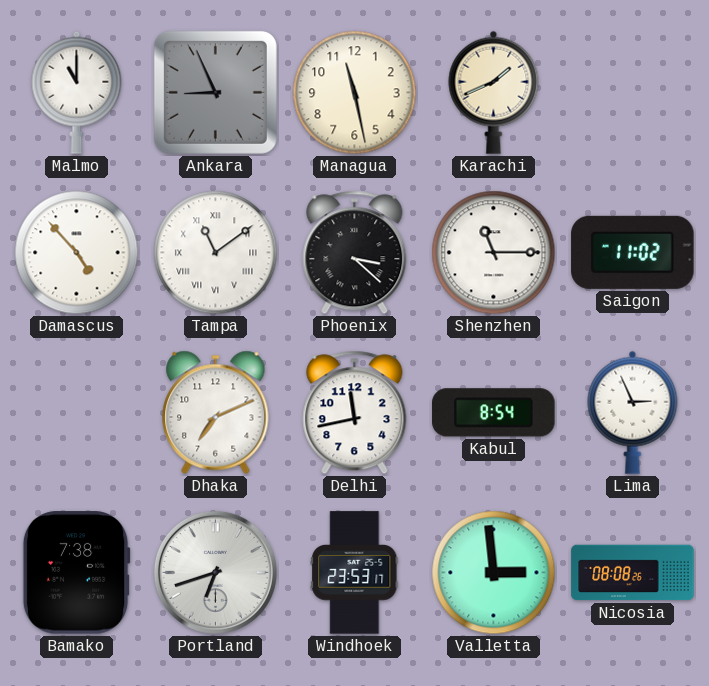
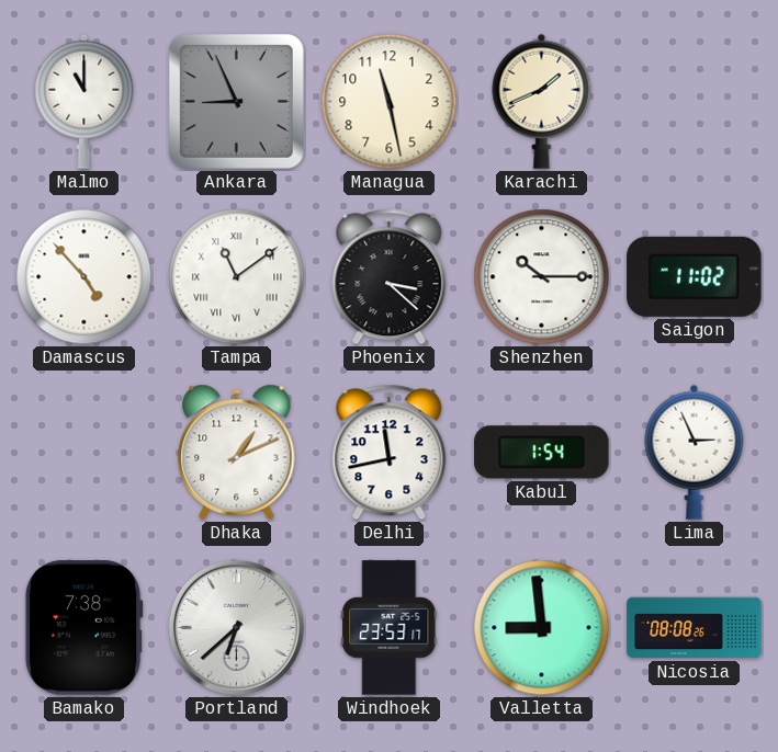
Shenzhen: 11:15 -> 10:15
Dhaka: 7:11 -> 1:11
Kabul: 8:54 -> 1:54
Portland: 6:42 -> 6:38
Valletta: 2:59 -> 8:59
